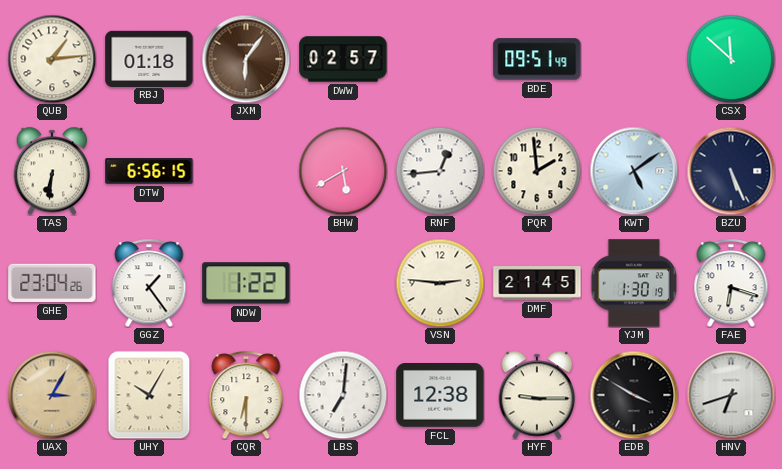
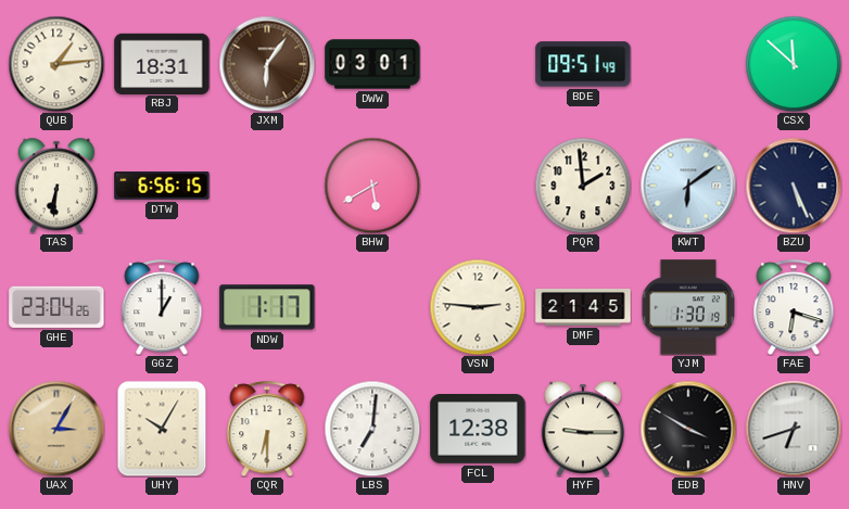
RBJ: 01:18 -> 18:31
DWW: 02:57 -> 03:01
RNF: 12:44 -> none
KWT: 5:09 -> 6:09
GGZ: 1:24 -> 1:00
NDW: 1:22 -> 1:17
